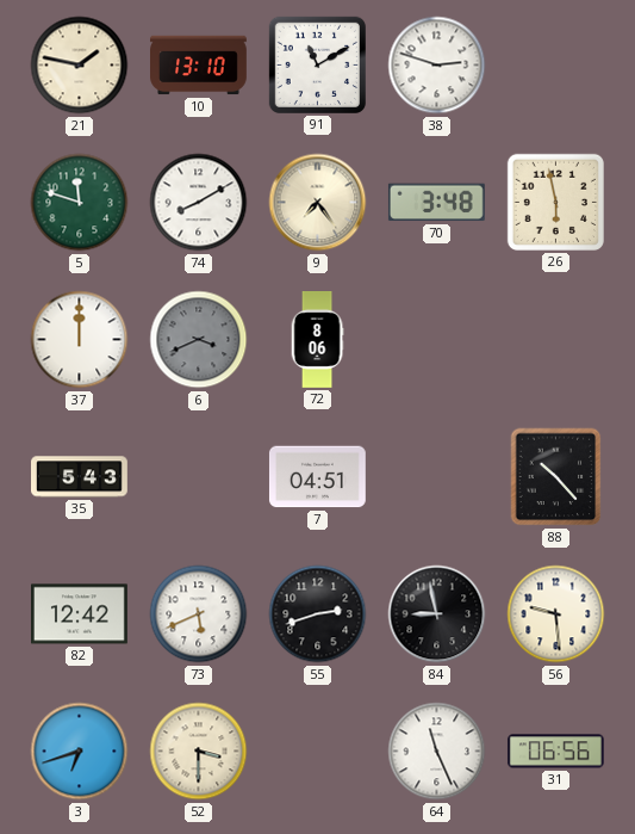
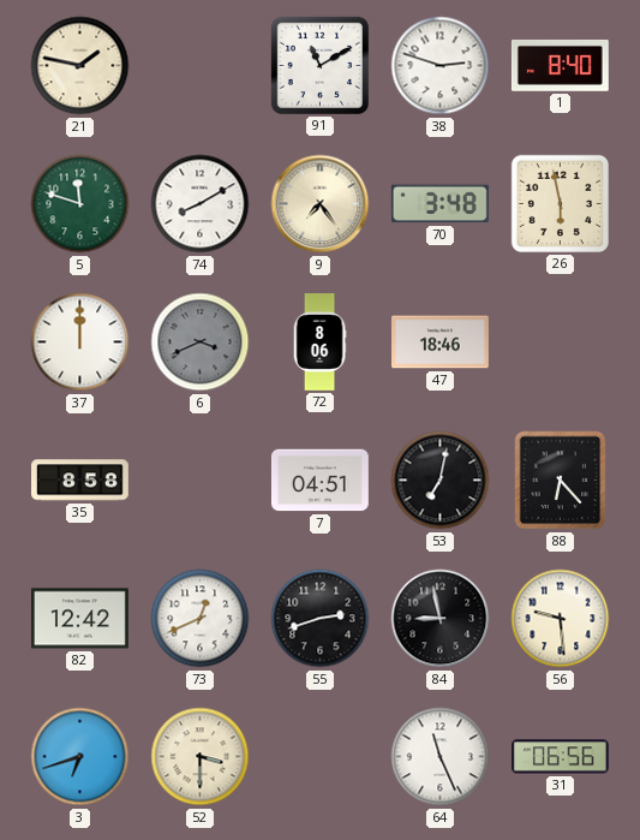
10: 13:10 -> none
1: none -> 8:40
47: none -> 18:46
35: 5:43 -> 8:58
53: none -> 7:02
88: 10:23 -> 6:23
73: 5:41 -> 12:41
